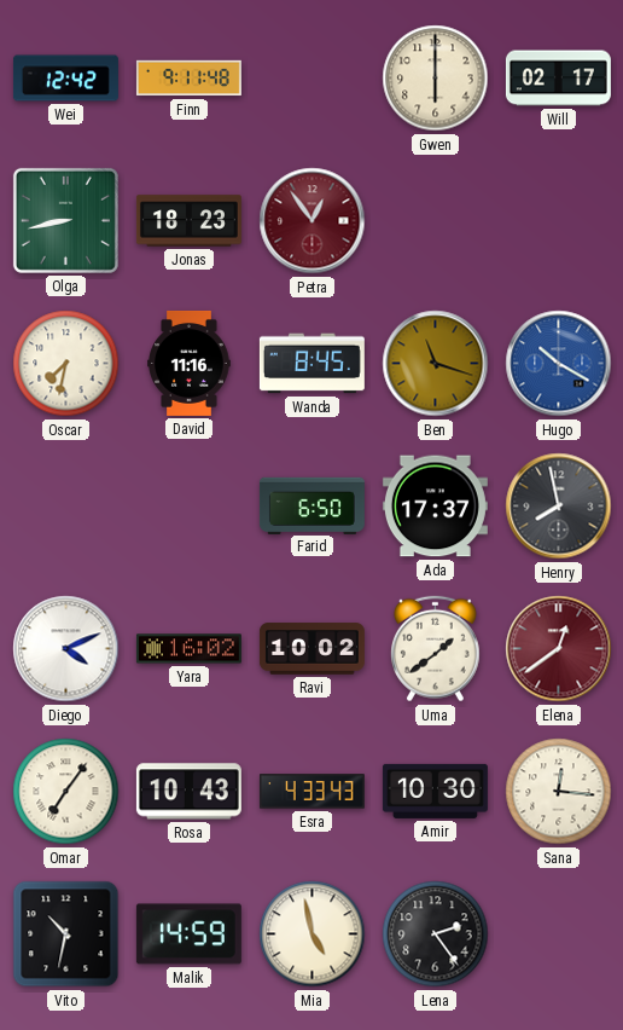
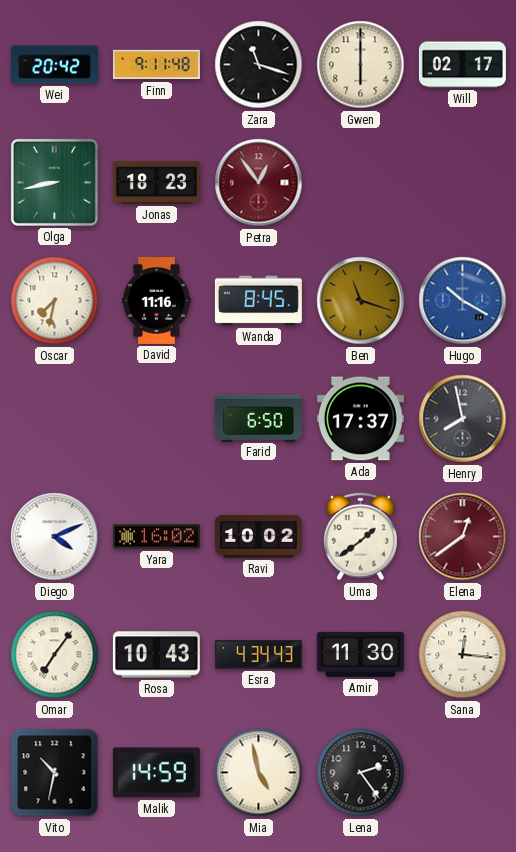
Wei: 12:42 -> 20:42
Zara: none -> 11:18
Esra: 4:33 -> 4:34
Amir: 10:30 -> 11:30
